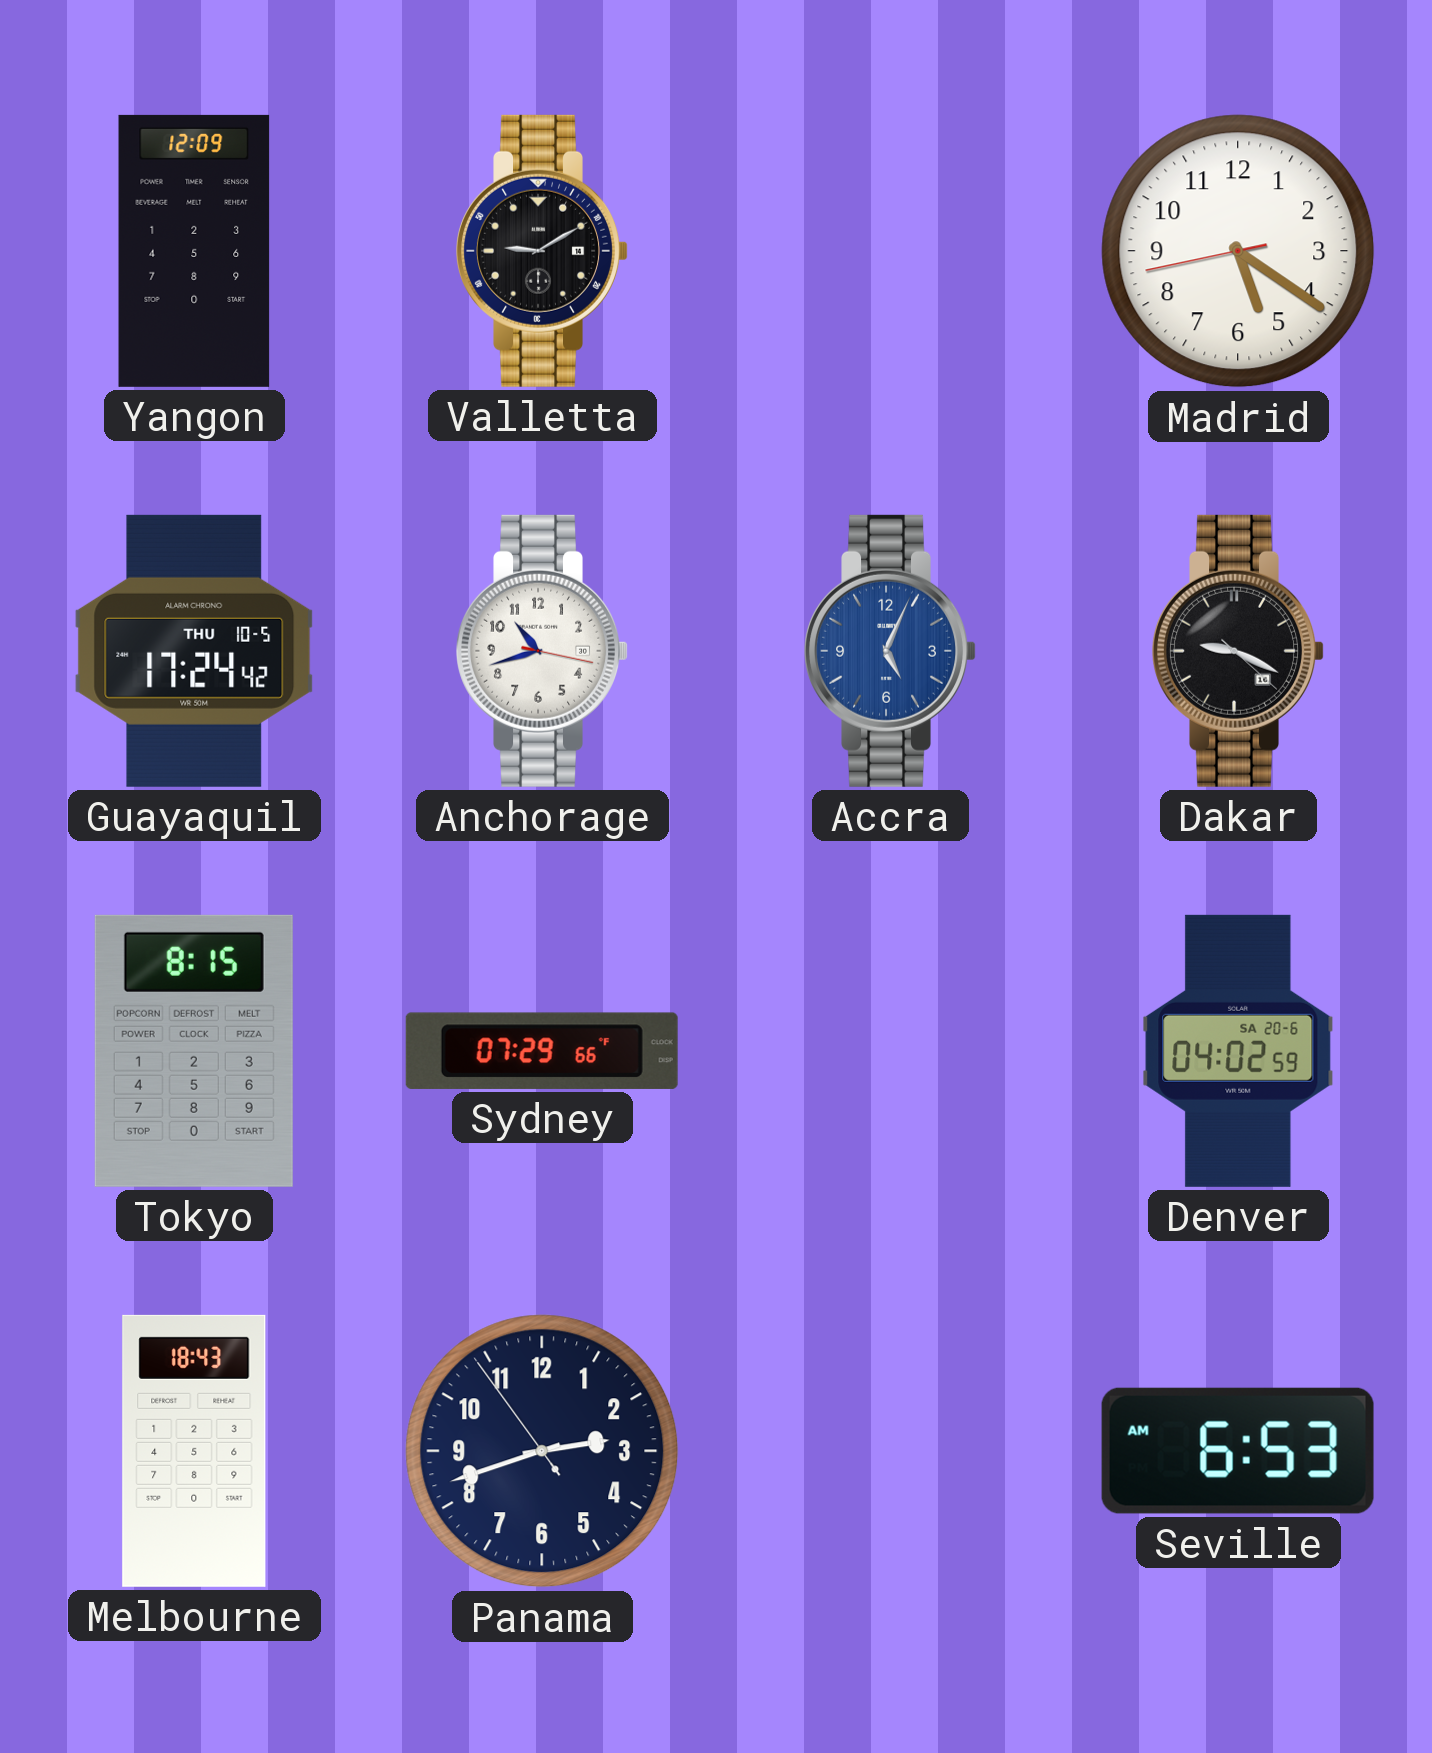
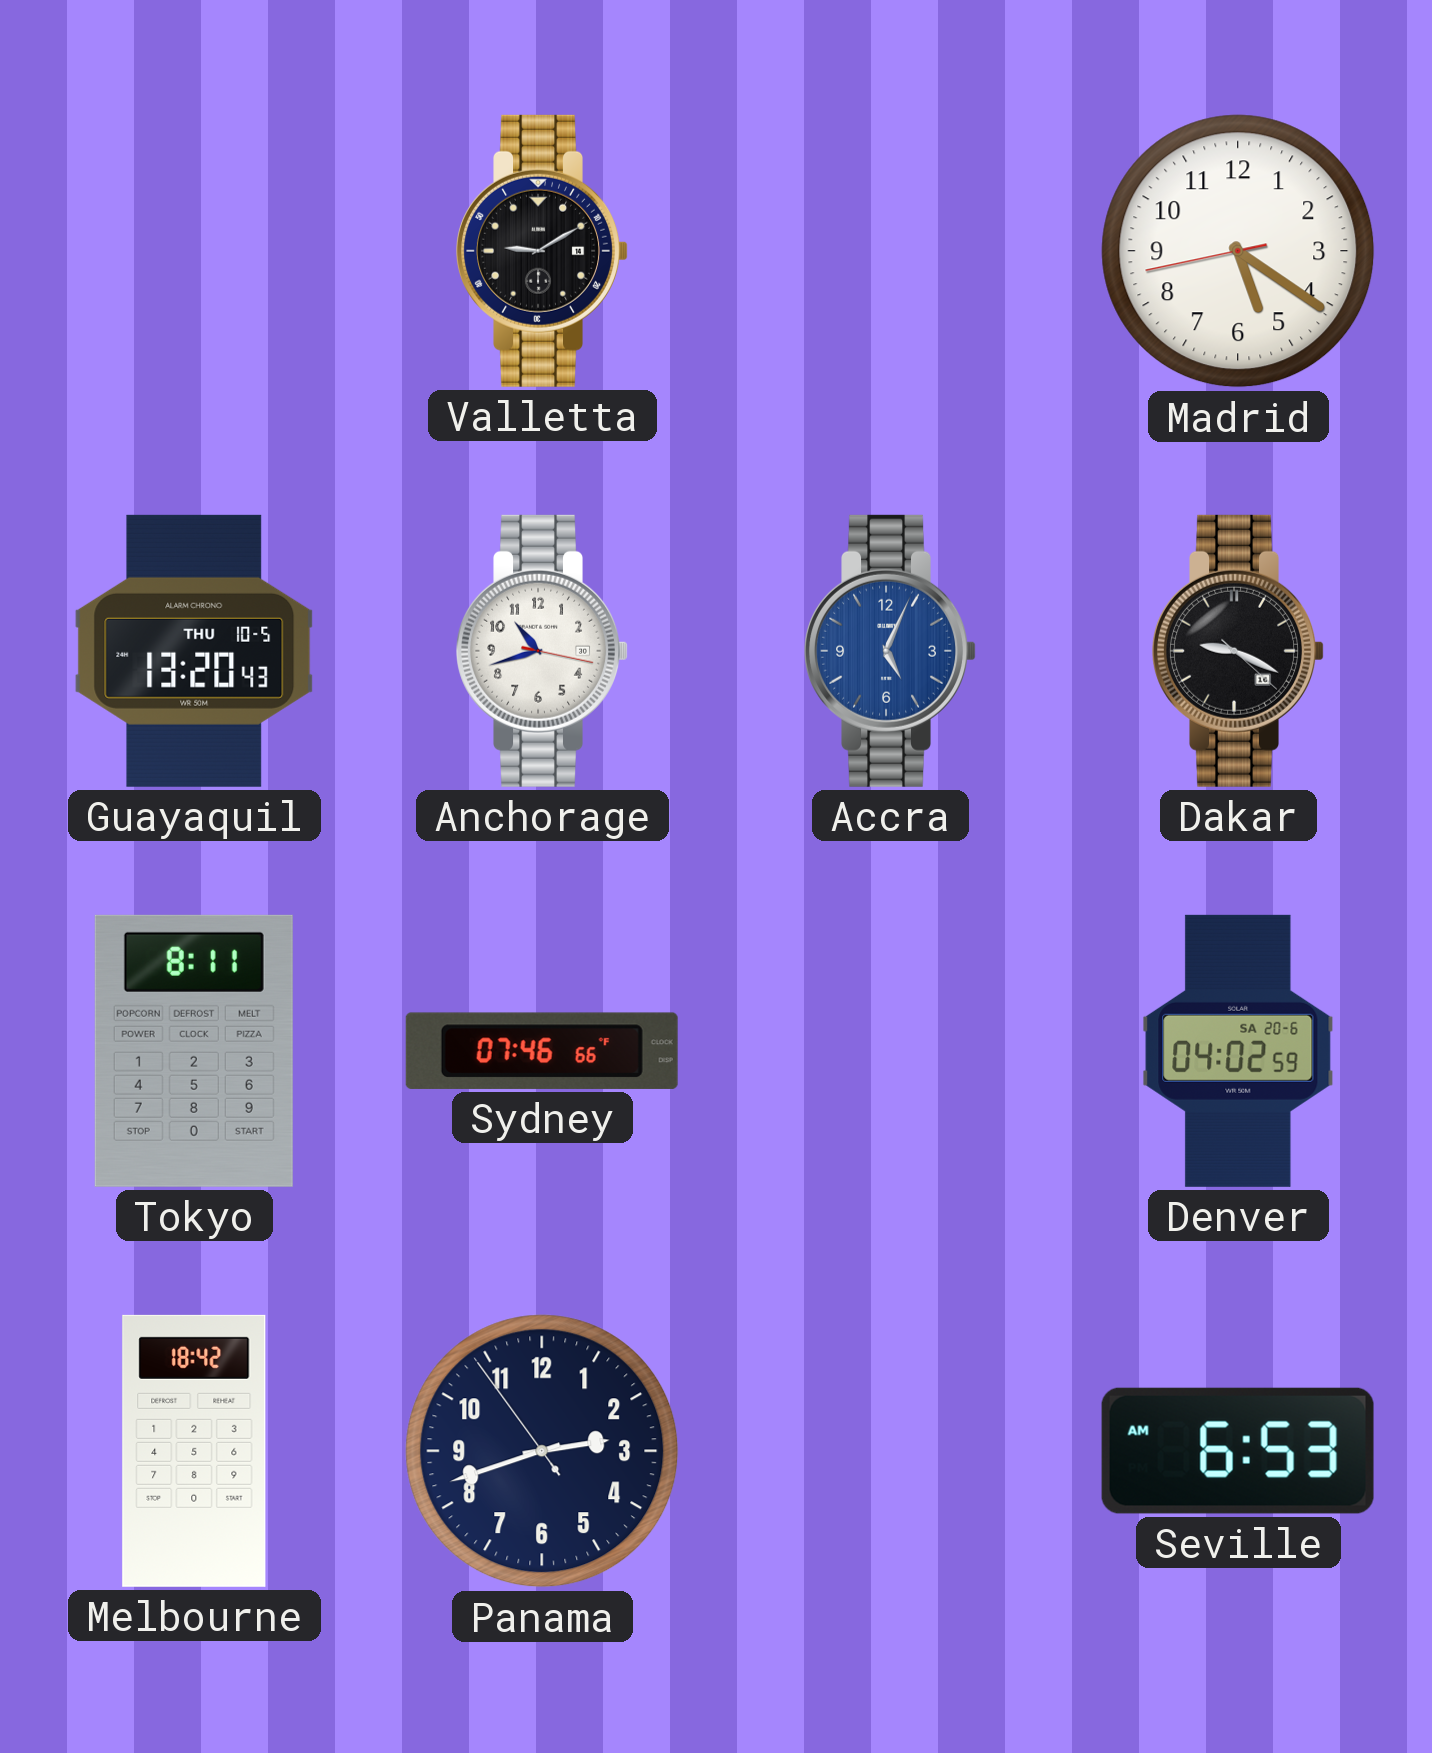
Yangon: 12:09 -> none
Guayaquil: 17:24 -> 13:20
Tokyo: 8:15 -> 8:11
Sydney: 07:29 -> 07:46
Melbourne: 18:43 -> 18:42
